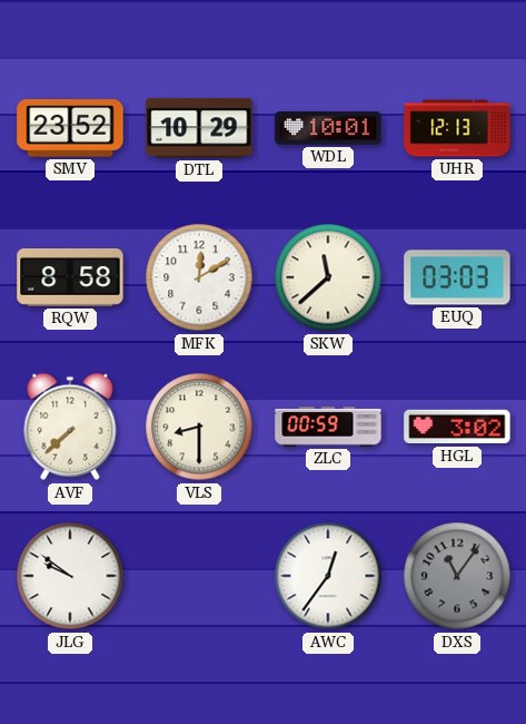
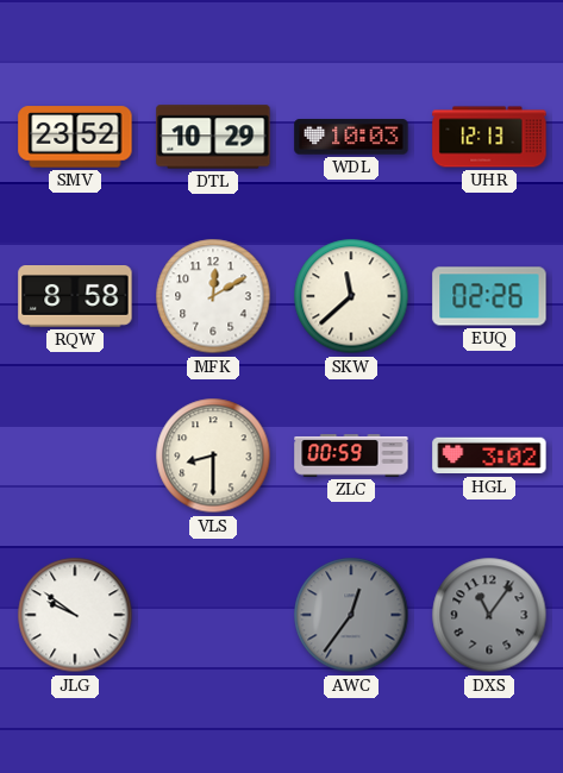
WDL: 10:01 -> 10:03
EUQ: 03:03 -> 02:26
AVF: 7:38 -> none
AWC dial: white -> grey
